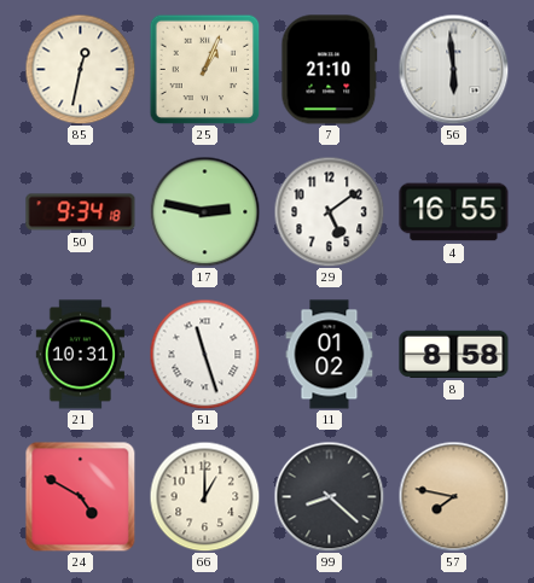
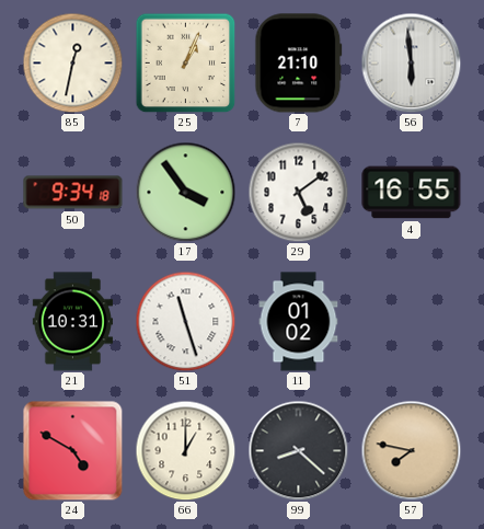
17: 2:47 -> 3:54
8: 8:58 -> none
